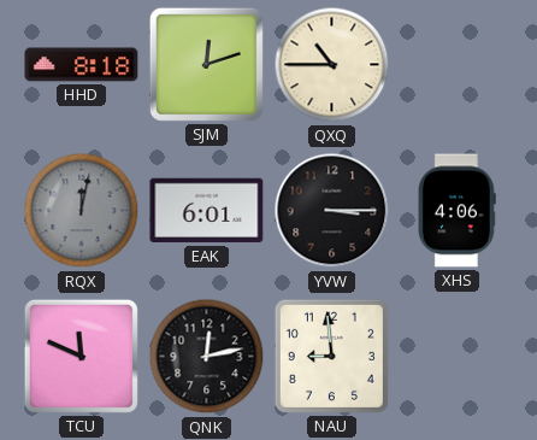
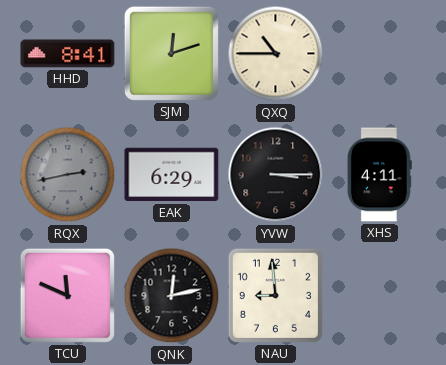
HHD: 8:18 -> 8:41
RQX: 12:02 -> 2:43
EAK: 6:01 -> 6:29
XHS: 4:06 -> 4:11
